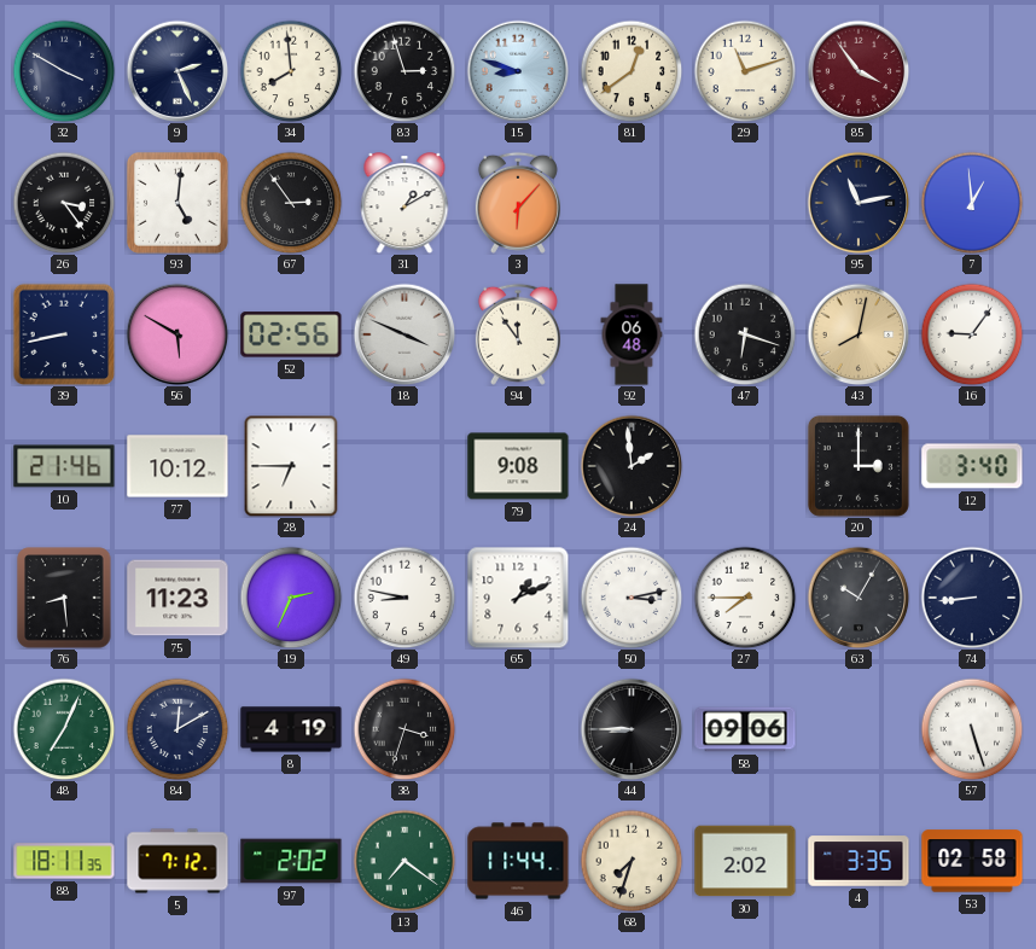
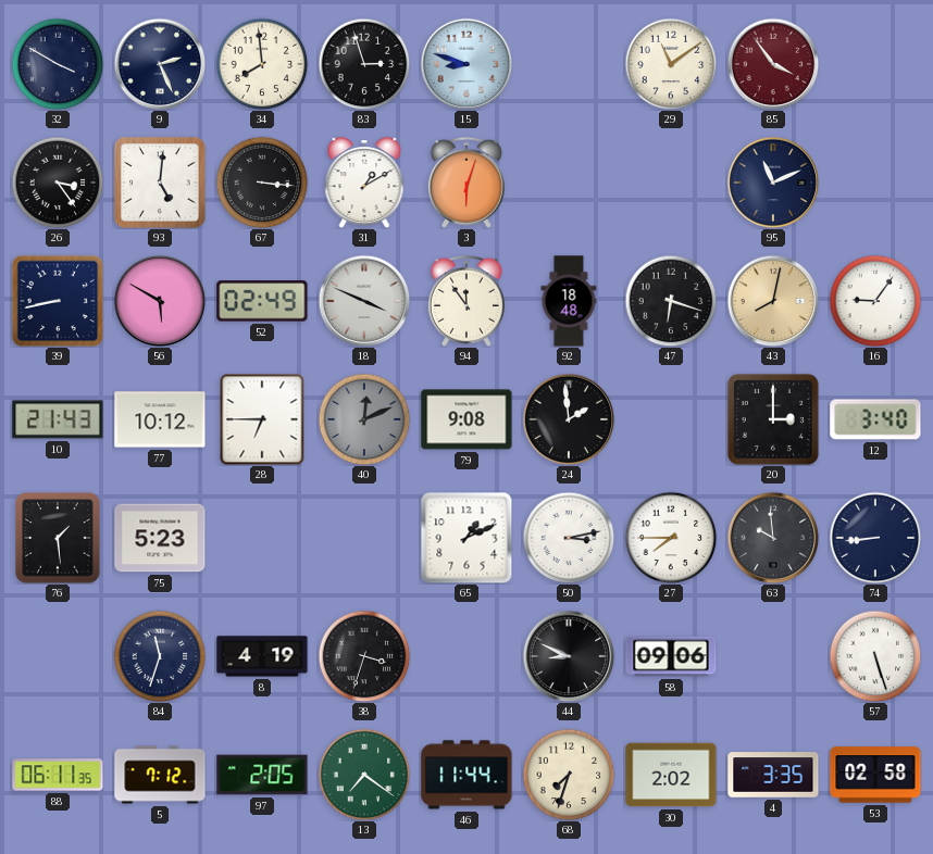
81: 12:39 -> none
29: 11:12 -> 11:09
67: 2:54 -> 3:16
3: 6:07 -> 6:03
95: 11:13 -> 11:11
7: 12:59 -> none
52: 02:56 -> 02:49
92: 06:48 -> 18:48
10: 21:46 -> 21:43
40: none -> 12:11
76: 8:29 -> 1:29
75: 11:23 -> 5:23
19: 2:34 -> none
49: 8:47 -> none
63: 10:05 -> 9:59
48: 7:04 -> none
84: 12:10 -> 11:33
44: 8:45 -> 8:49
88: 18:11 -> 06:11
97: 2:02 -> 2:05
